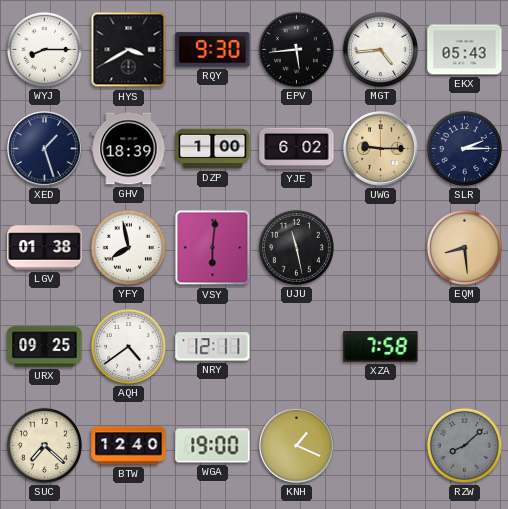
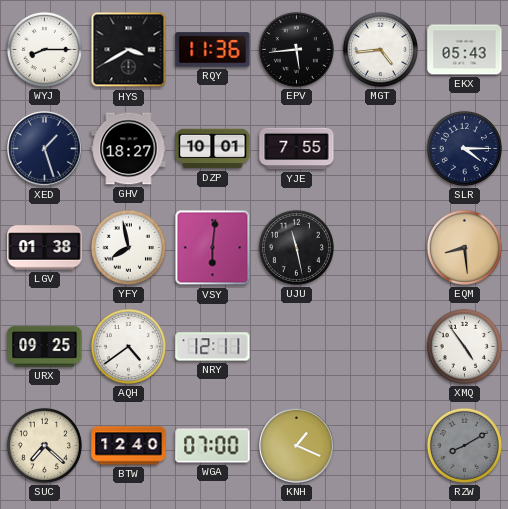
RQY: 9:30 -> 11:36
GHV: 18:39 -> 18:27
DZP: 1:00 -> 10:01
YJE: 6:02 -> 7:55
UWG: 9:15 -> none
SLR: 2:15 -> 4:15
XZA: 7:58 -> none
XMQ: none -> 4:54
WGA: 19:00 -> 07:00
RZW: 8:08 -> 8:10
